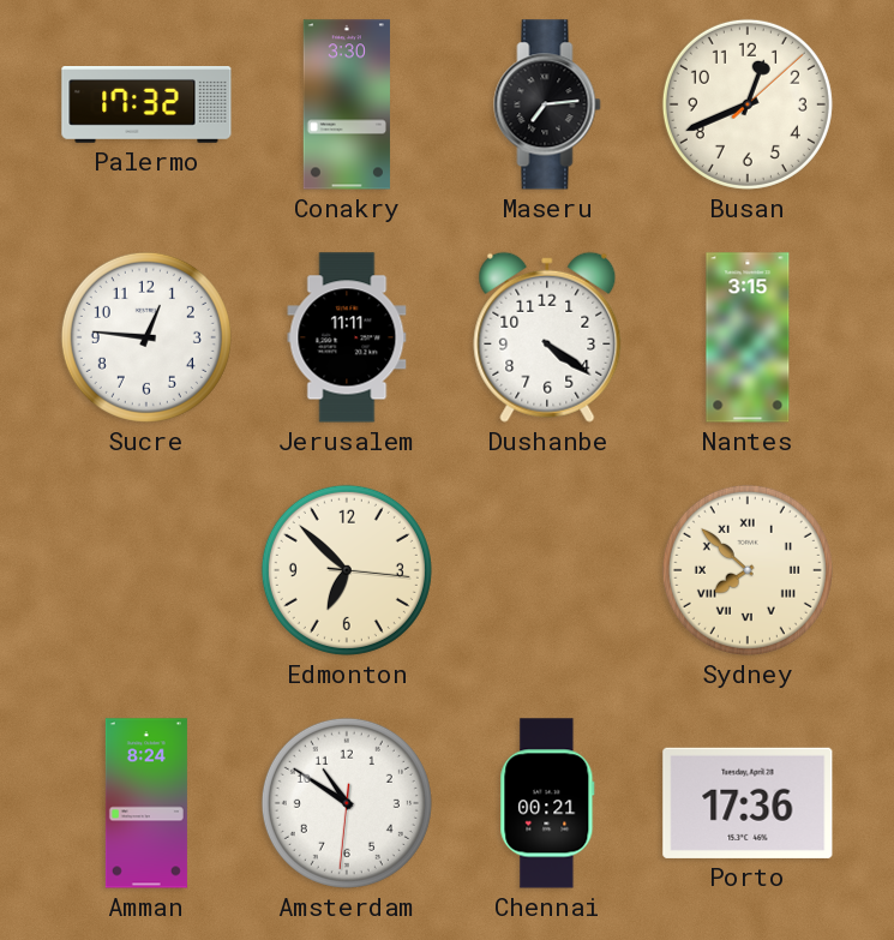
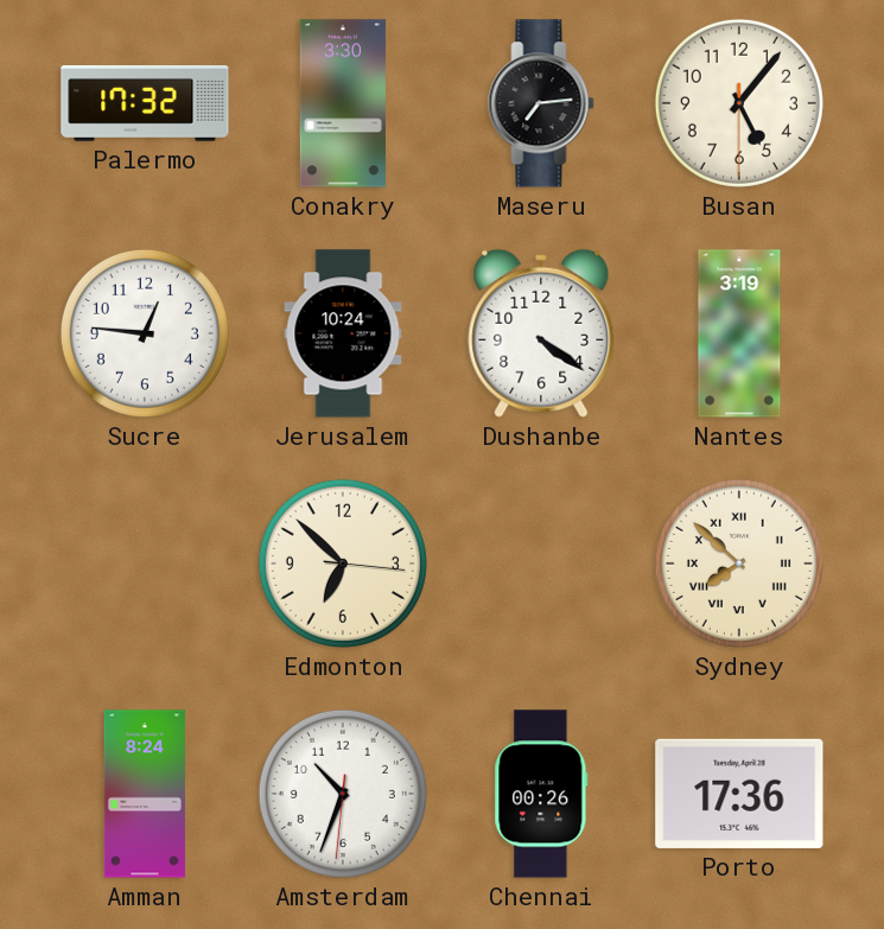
Busan: 12:41 -> 5:06
Jerusalem: 11:11 -> 10:24
Nantes: 3:15 -> 3:19
Amsterdam: 10:50 -> 10:33
Chennai: 00:21 -> 00:26
